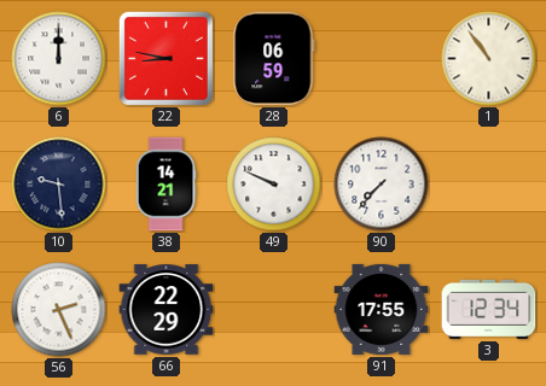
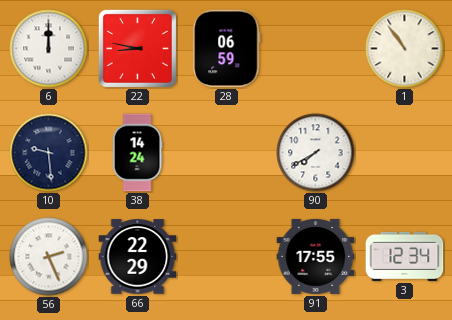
38: 14:21 -> 14:24
49: 9:49 -> none
90: 7:37 -> 7:40
